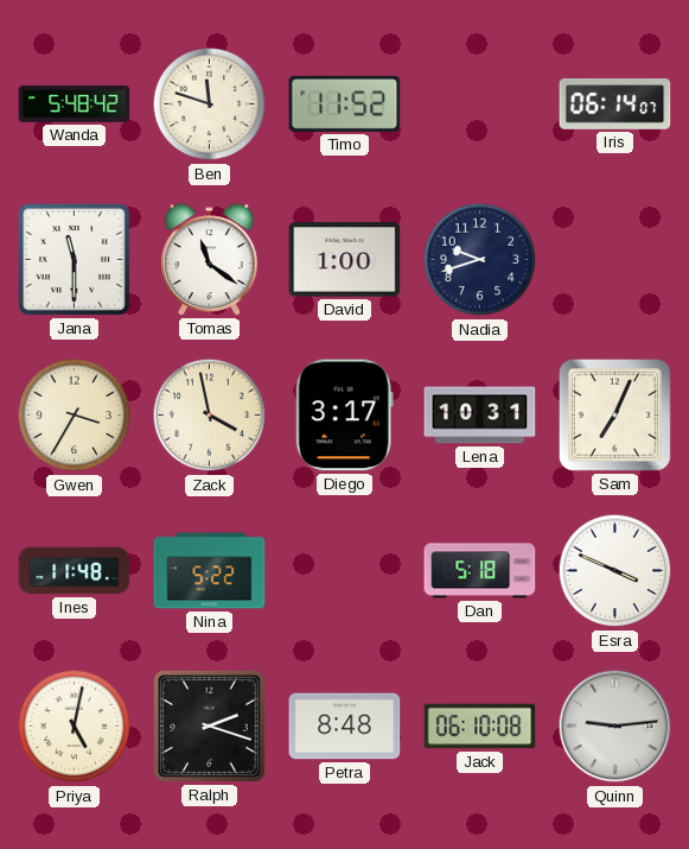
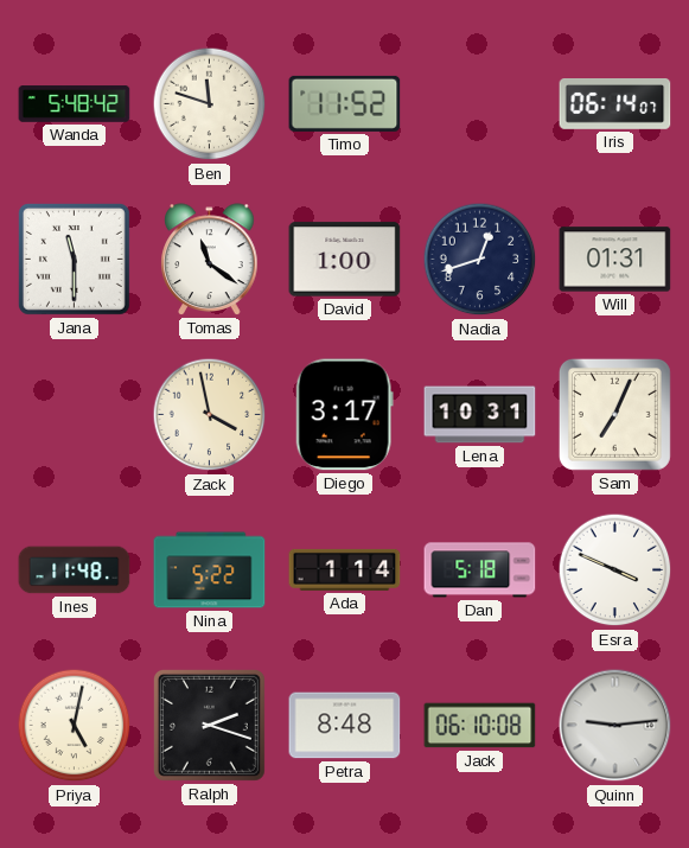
Nadia: 9:42 -> 12:42
Will: none -> 01:31
Gwen: 3:35 -> none
Ada: none -> 1:14
